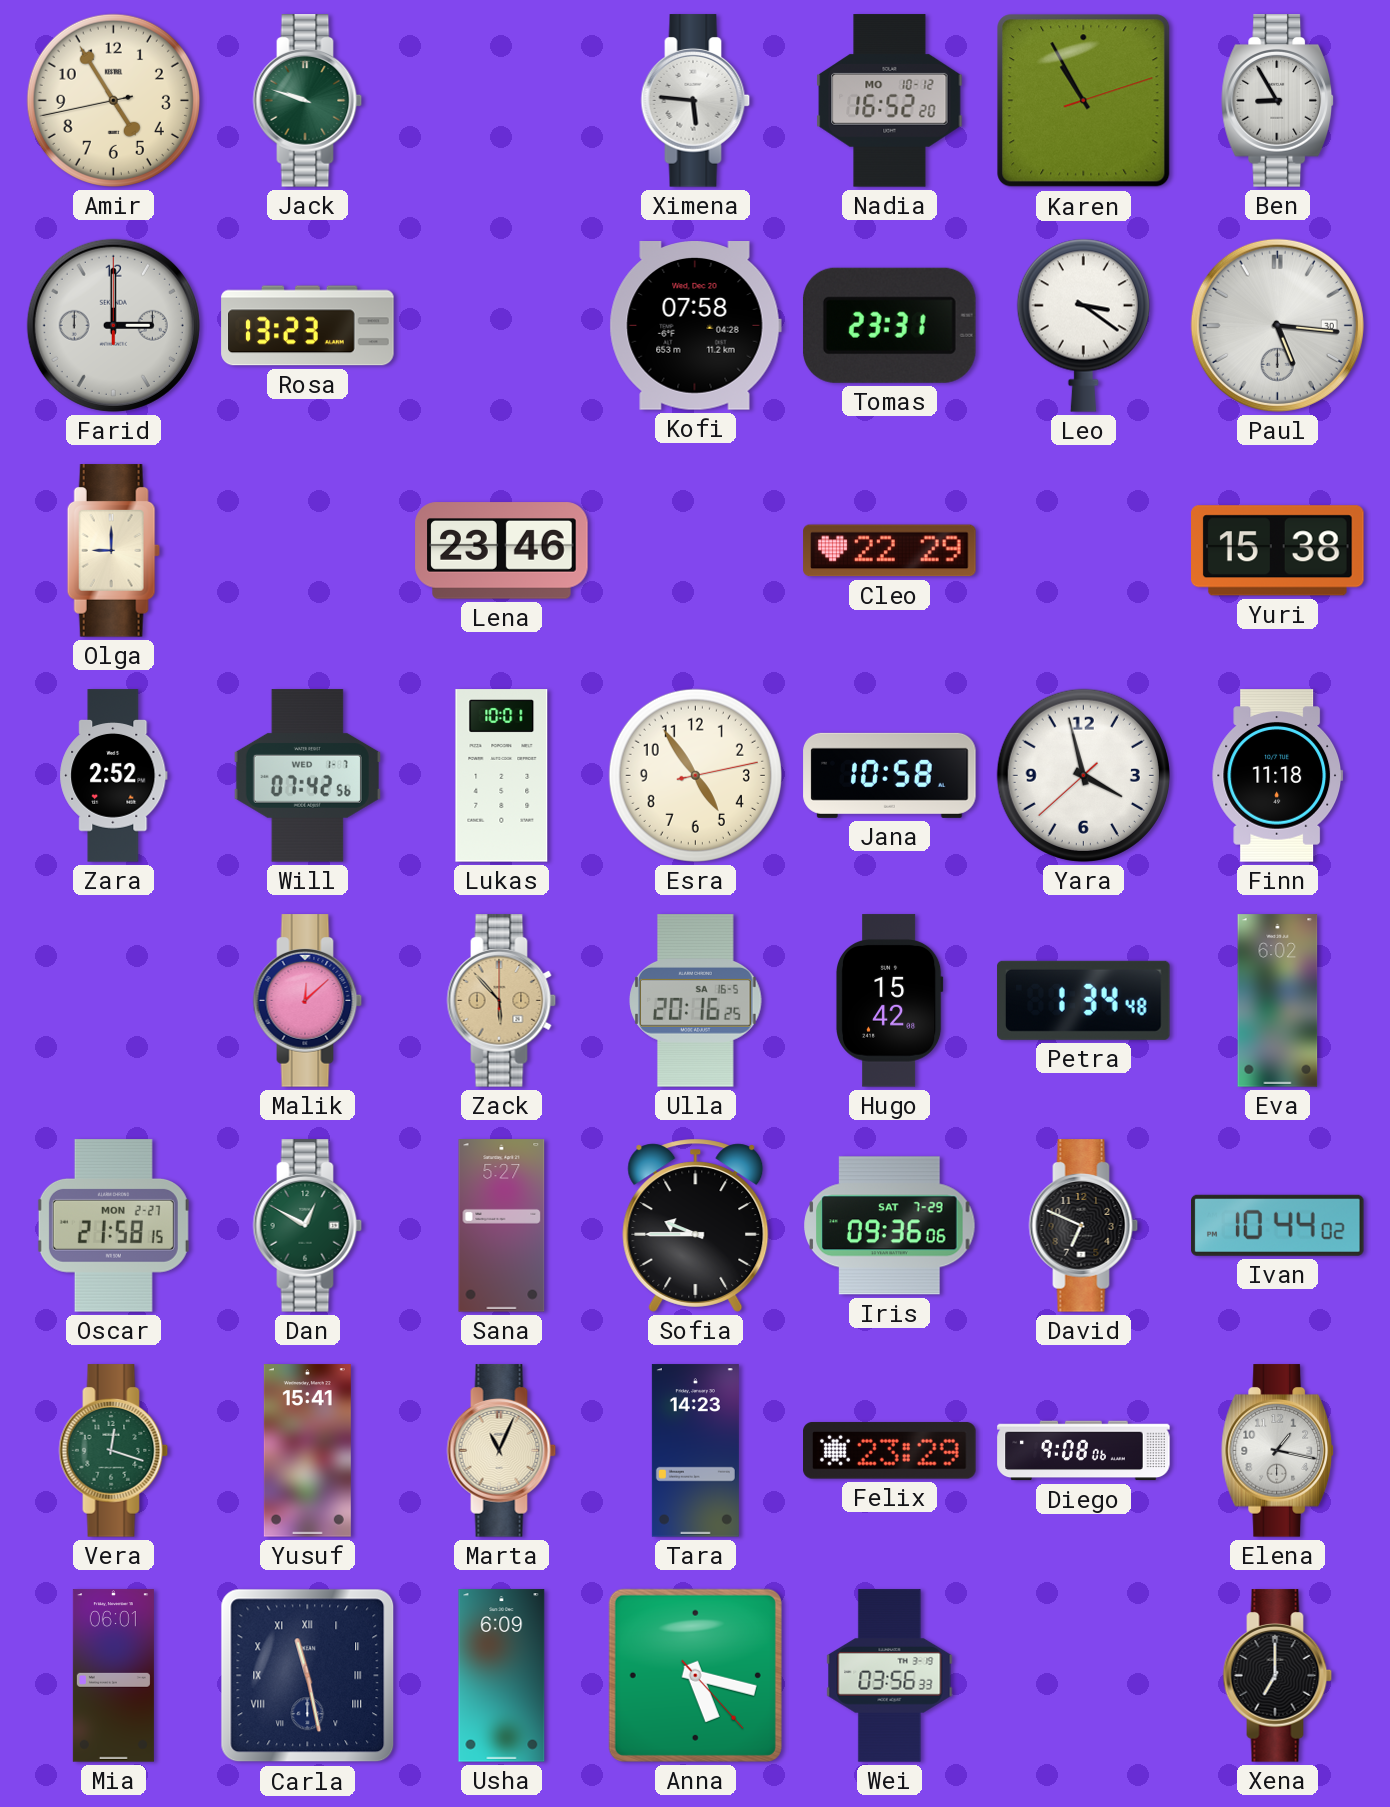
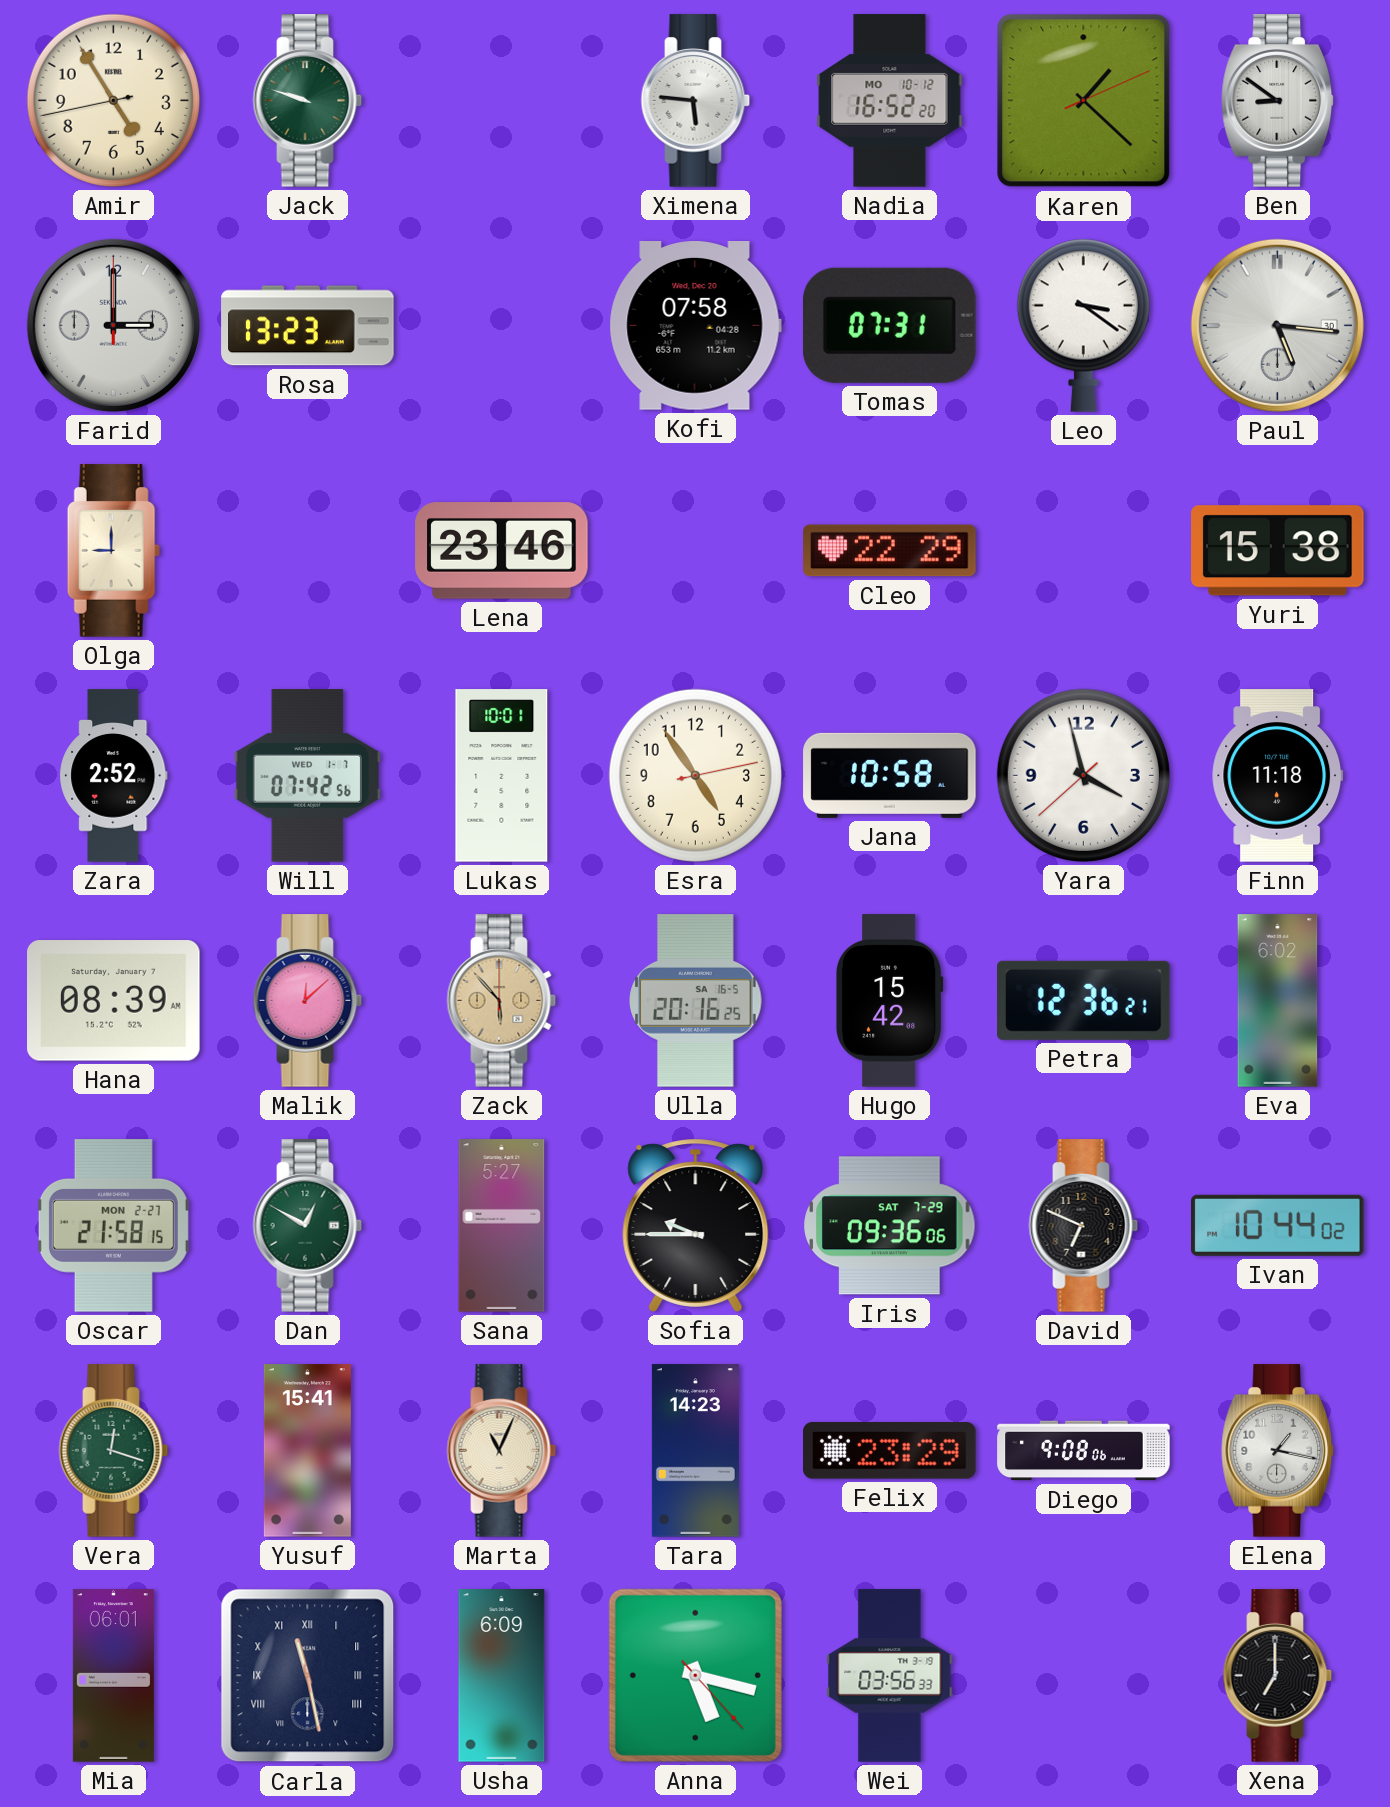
Karen: 10:55 -> 1:22
Ben: 8:55 -> 8:51
Tomas: 23:31 -> 07:31
Hana: none -> 08:39
Petra: 1:34 -> 12:36
